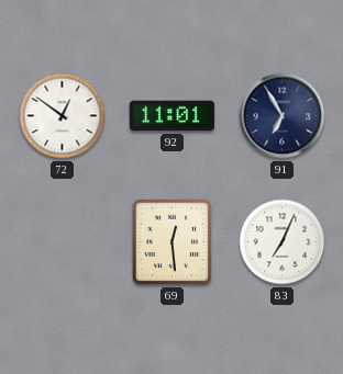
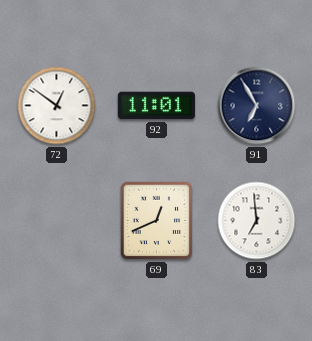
69: 12:29 -> 12:41
83: 7:04 -> 6:59
